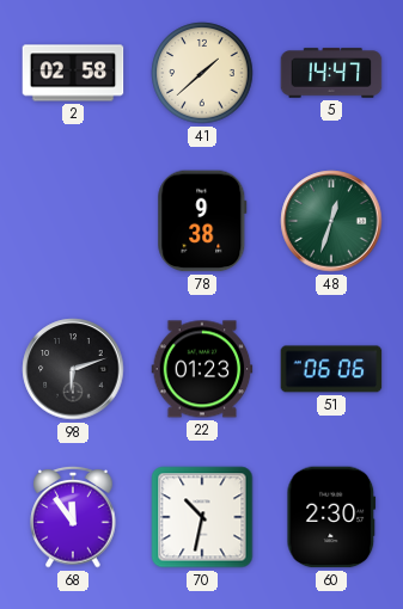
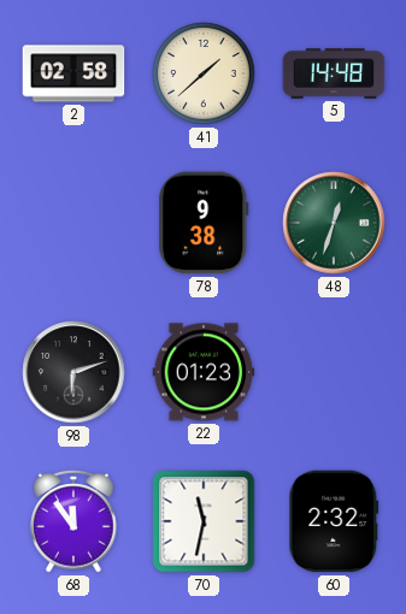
5: 14:47 -> 14:48
51: 06:06 -> none
70: 10:32 -> 11:32
60: 2:30 -> 2:32
